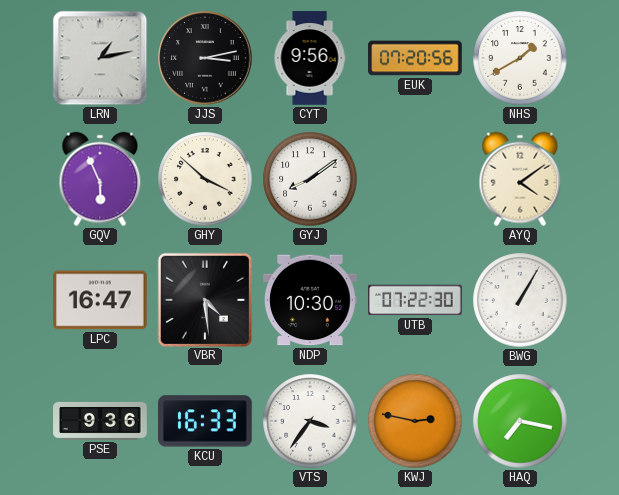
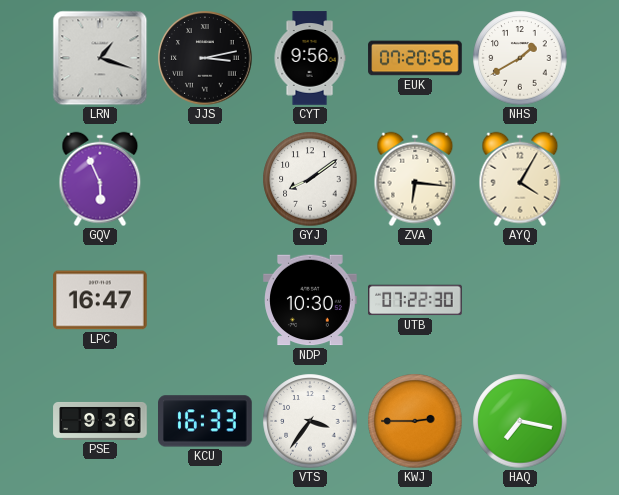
LRN: 1:13 -> 1:18
GHY: 3:52 -> none
ZVA: none -> 6:16
AYQ: 4:09 -> 4:05
VBR: 4:29 -> none
BWG: 1:05 -> none
KWJ: 2:47 -> 2:45
